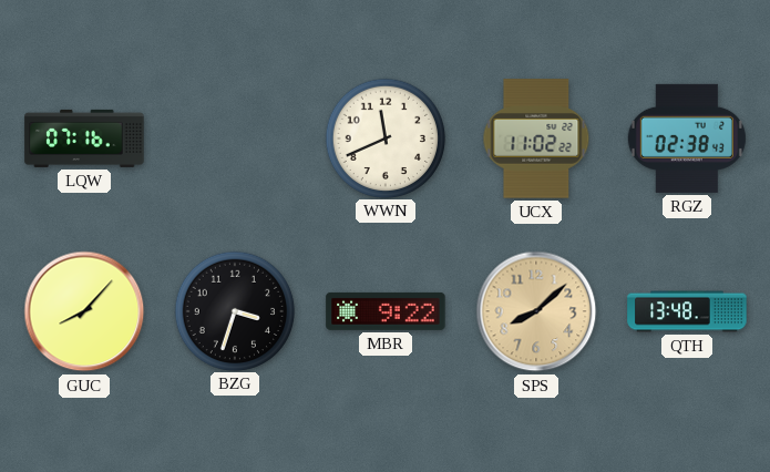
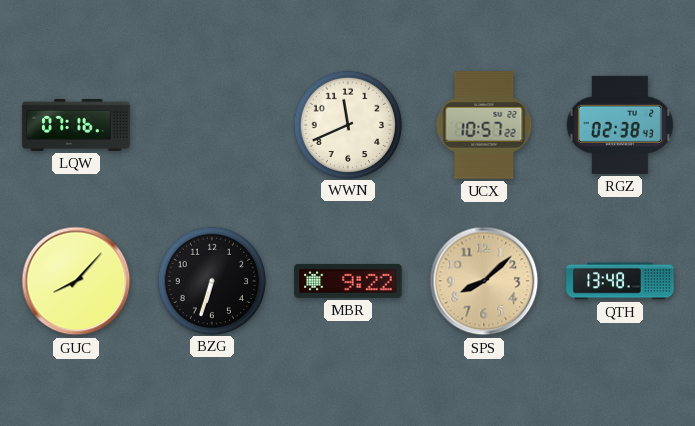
UCX: 11:02 -> 10:57
BZG: 3:33 -> 6:33
